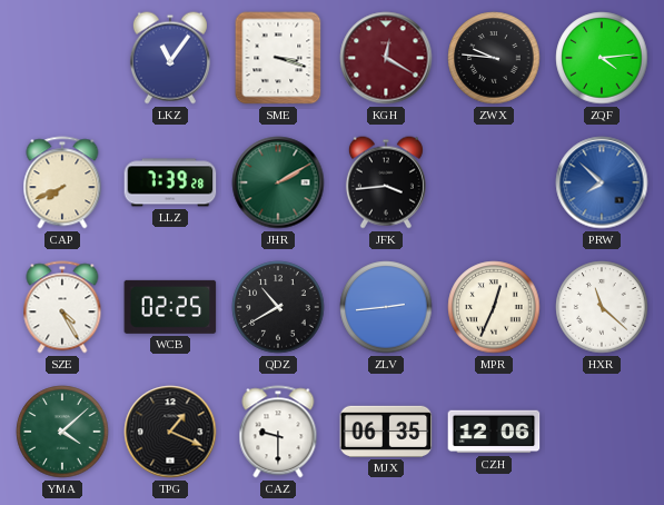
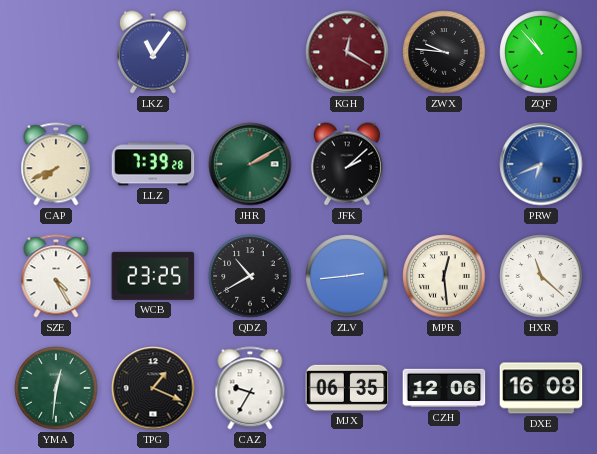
SME: 3:18 -> none
ZQF: 4:14 -> 10:53
JFK: 3:44 -> 2:08
PRW: 7:52 -> 6:41
WCB: 02:25 -> 23:25
MPR: 12:34 -> 12:29
YMA: 4:08 -> 12:31
CAZ: 9:30 -> 9:35
DXE: none -> 16:08
